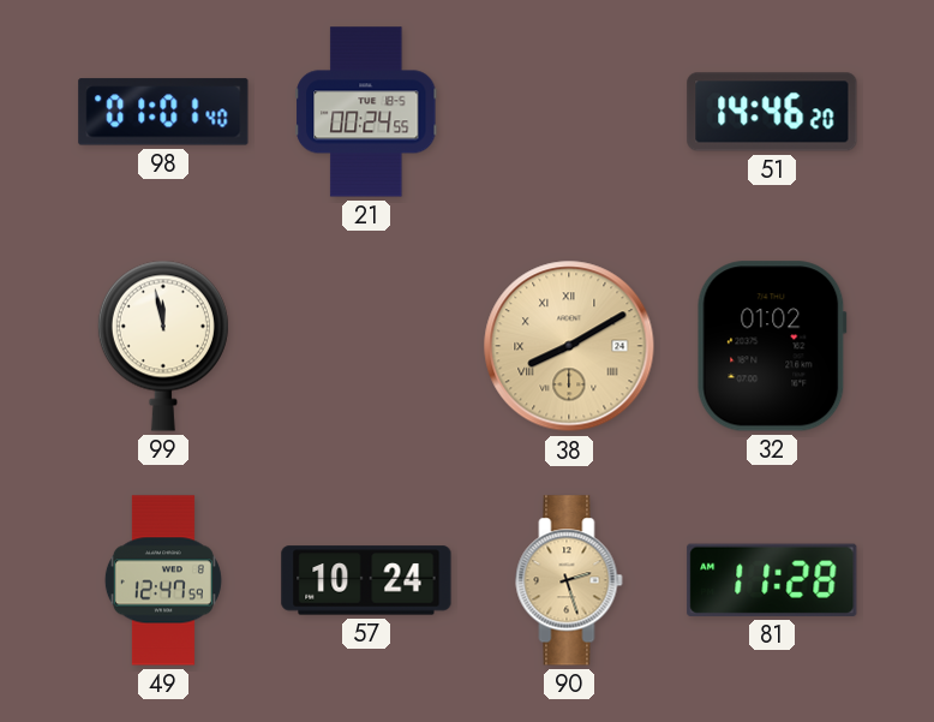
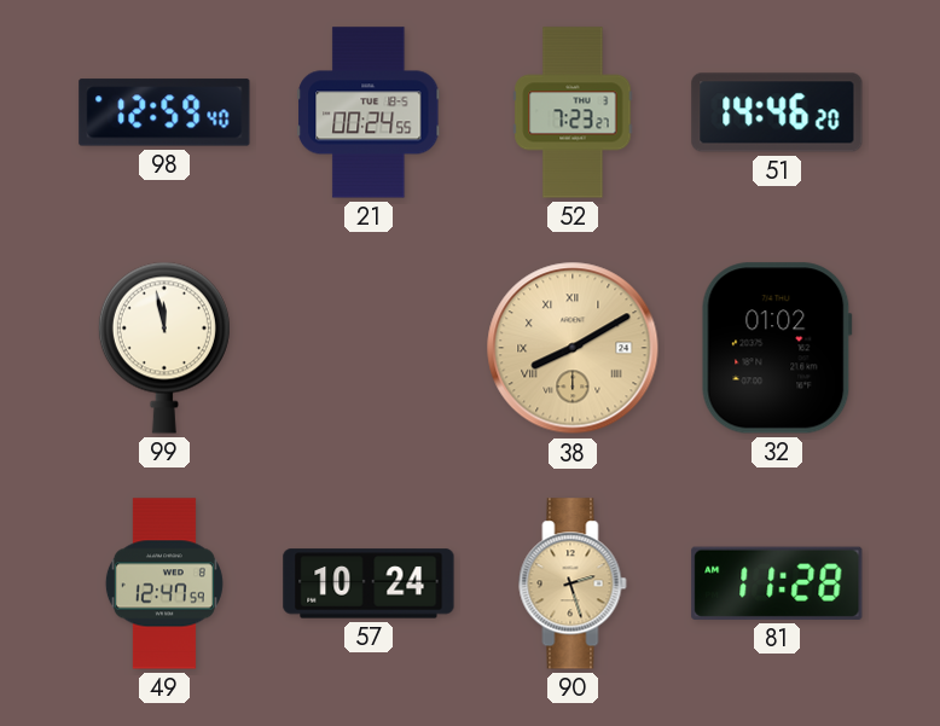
98: 01:01 -> 12:59
52: none -> 7:23
